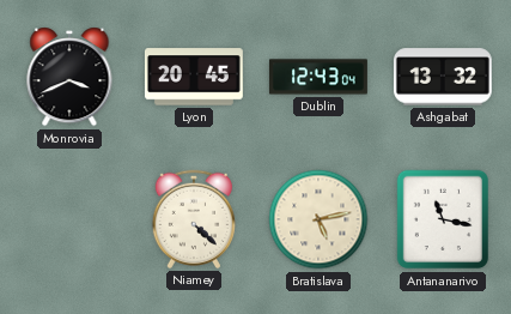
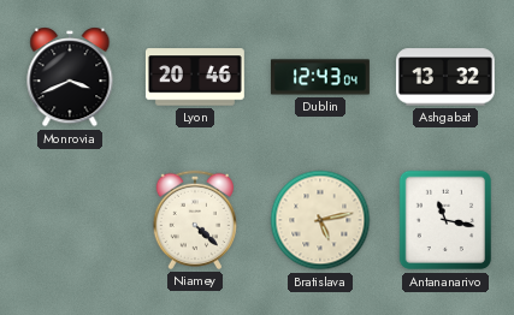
Lyon: 20:45 -> 20:46
